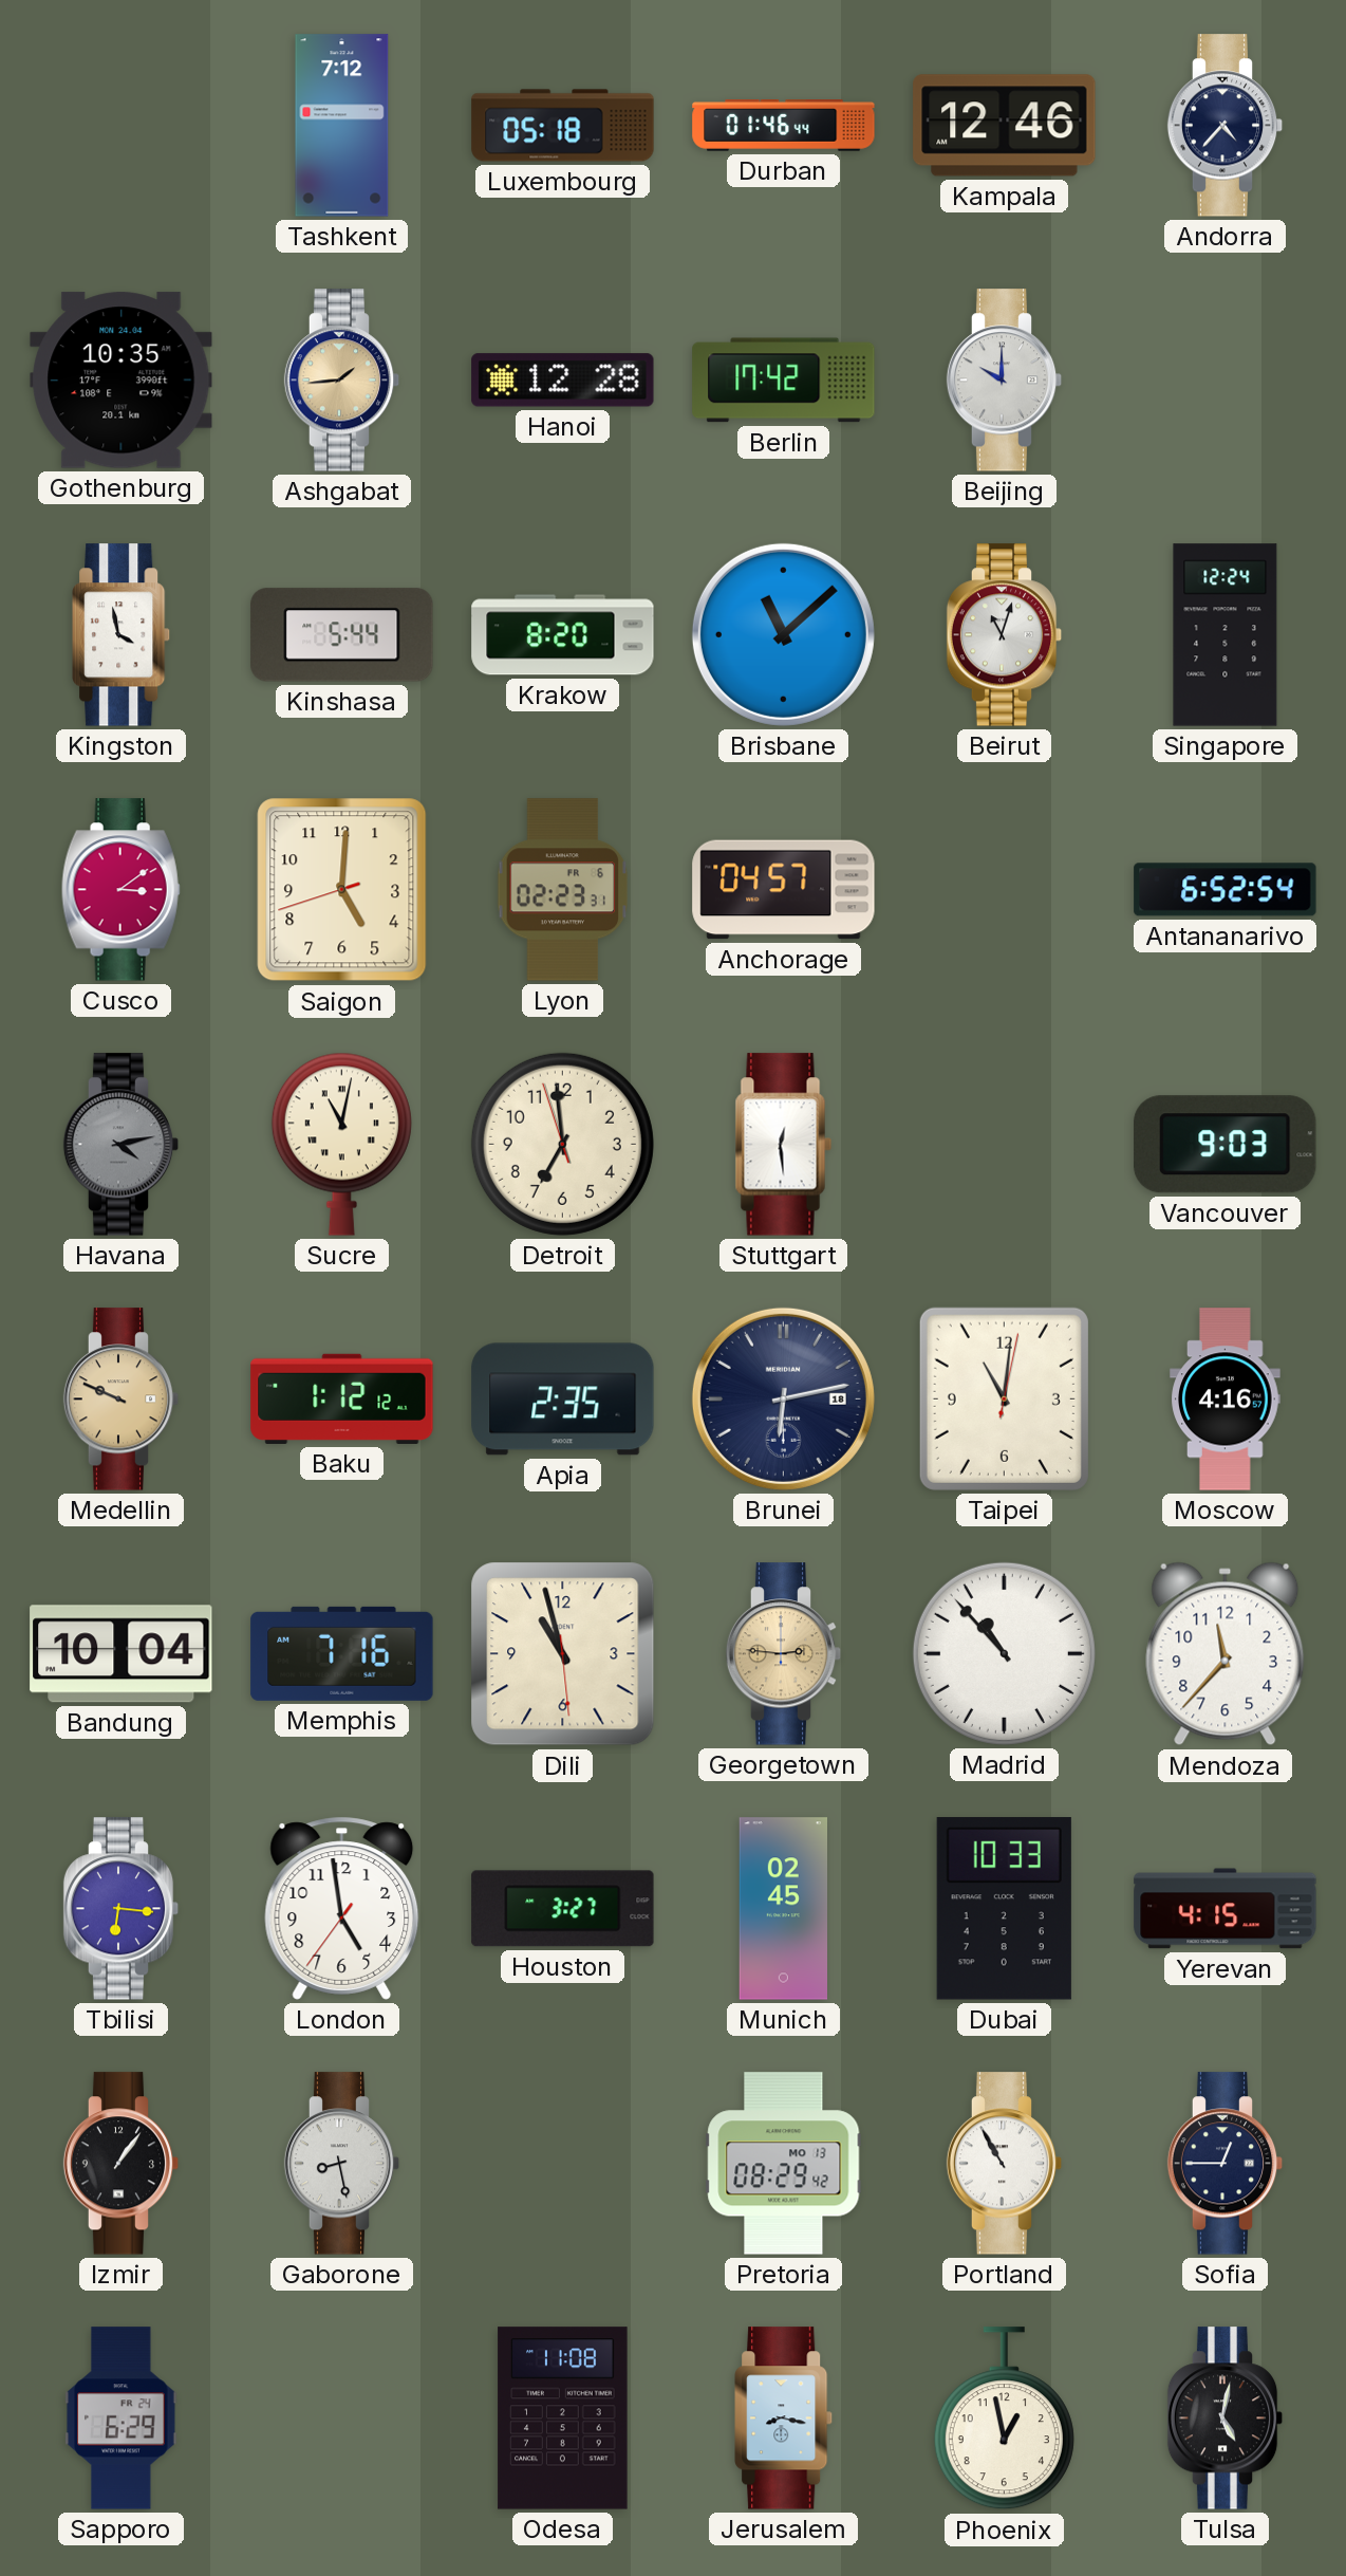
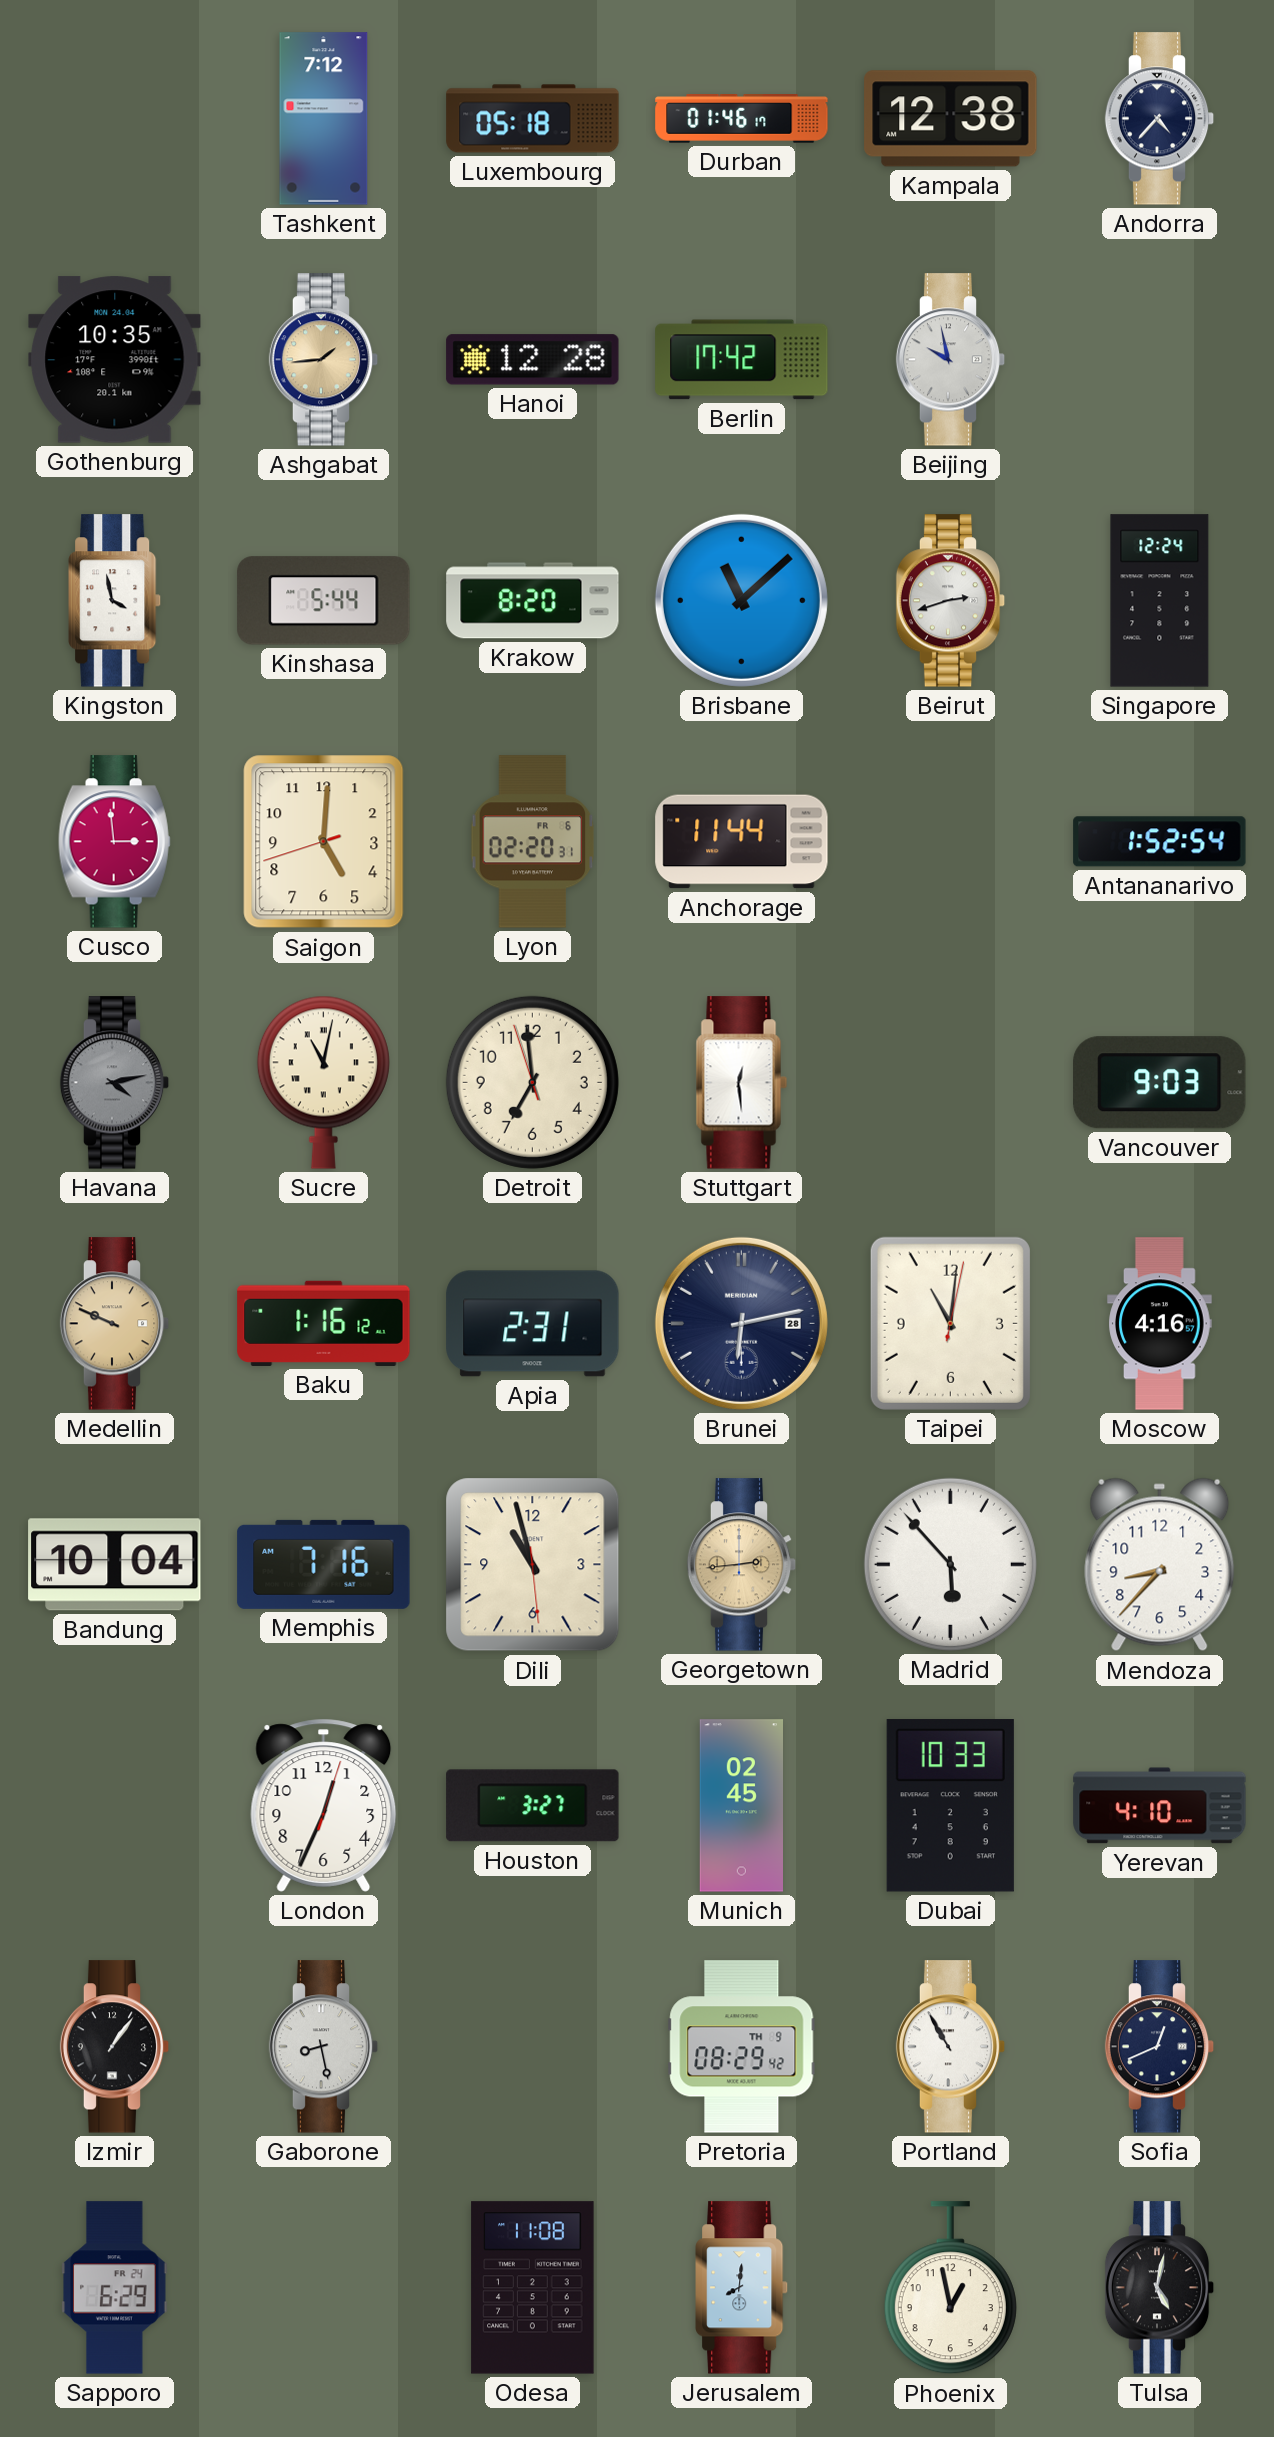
Durban: 01:46:44 -> 01:46:17
Kampala: 12:46 -> 12:38
Beijing: 10:00 -> 9:58
Beirut: 11:03 -> 2:42
Cusco: 3:09 -> 2:59
Lyon: 02:23 -> 02:20
Anchorage: 04:57 -> 11:44
Antananarivo: 6:52 -> 1:52
Baku: 1:12 -> 1:16
Apia: 2:35 -> 2:31
Brunei date: 18 -> 28
Georgetown: 2:46 -> 2:44
Madrid: 10:53 -> 5:53
Mendoza: 11:37 -> 8:37
Tbilisi: 6:16 -> none
London: 4:58 -> 12:34
Yerevan: 4:15 -> 4:10
Pretoria date: MO 13 -> TH 9
Sofia: 12:45 -> 12:41
Jerusalem: 8:17 -> 8:01
